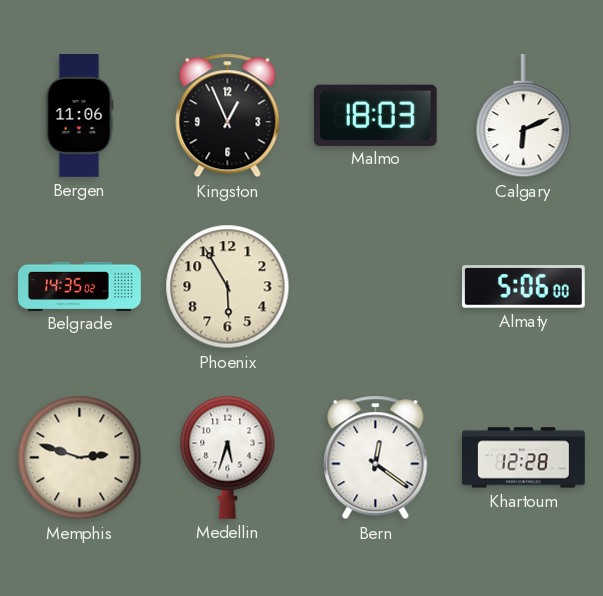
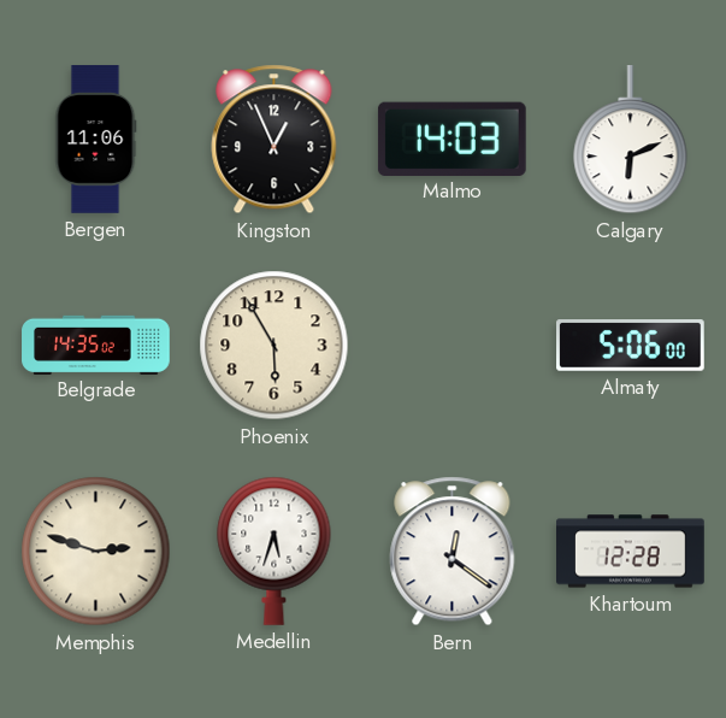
Malmo: 18:03 -> 14:03
